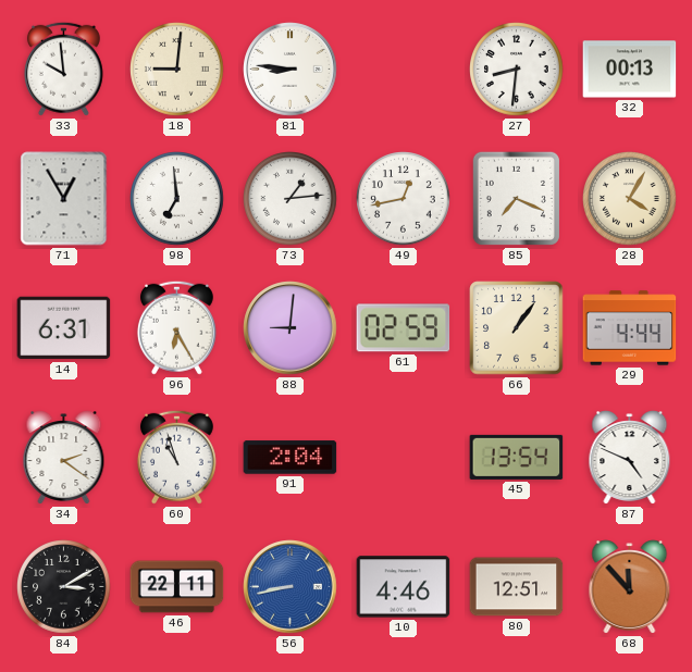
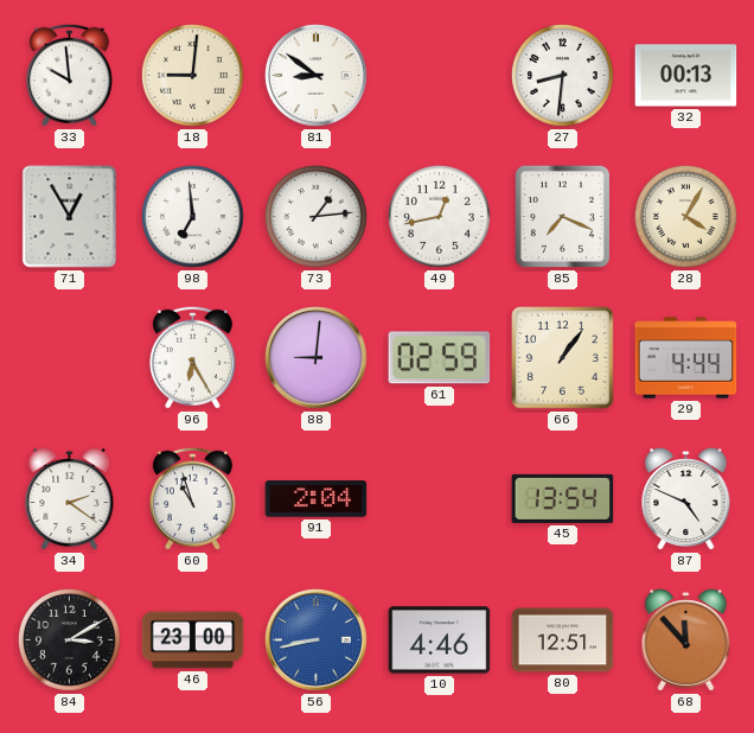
81: 8:46 -> 8:51
14: 6:31 -> none
46: 22:11 -> 23:00
